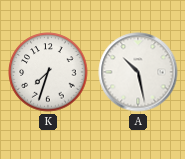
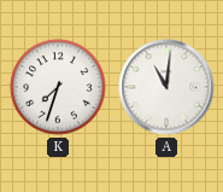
A: 10:28 -> 11:01
